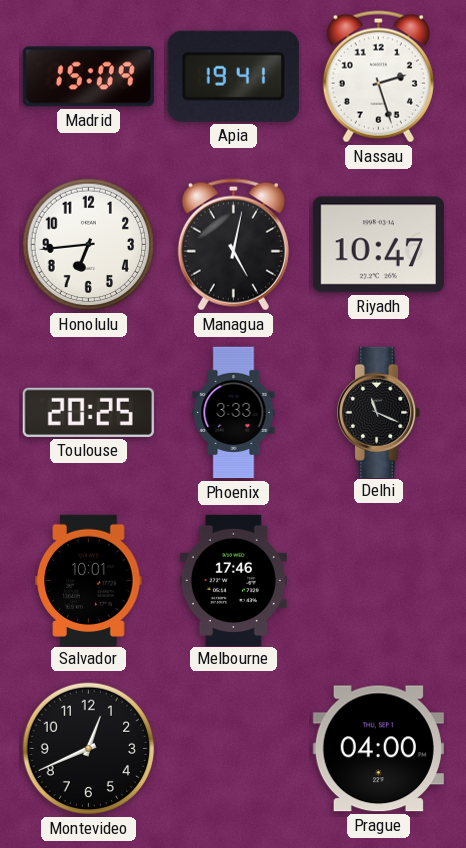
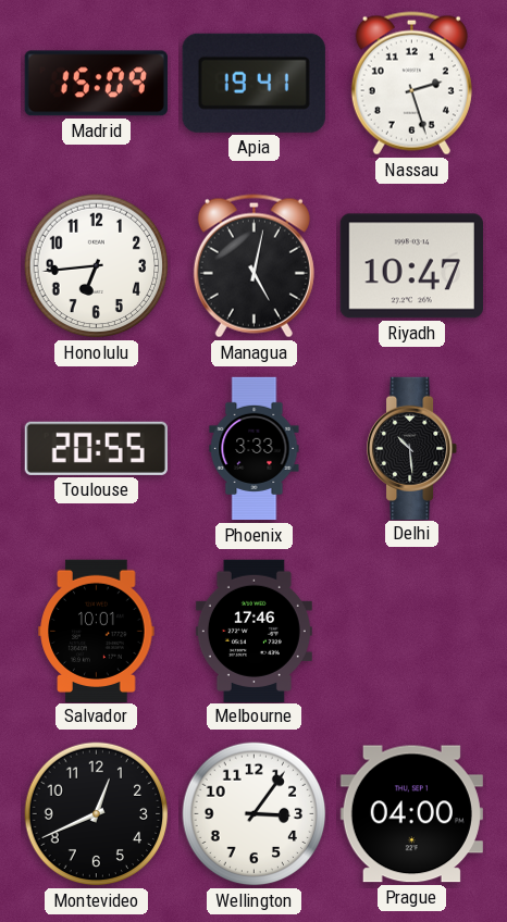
Toulouse: 20:25 -> 20:55
Delhi: 11:19 -> 10:29
Wellington: none -> 3:06
